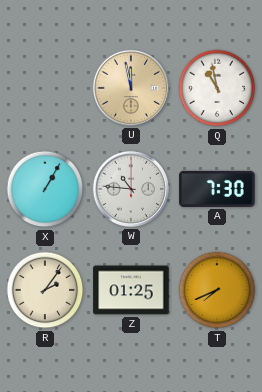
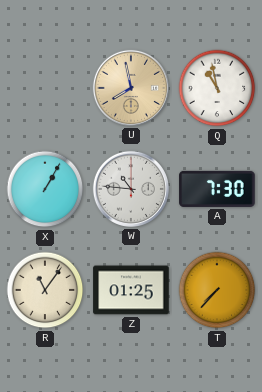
U: 11:58 -> 7:58
R: 2:06 -> 11:06
T: 7:41 -> 7:37
